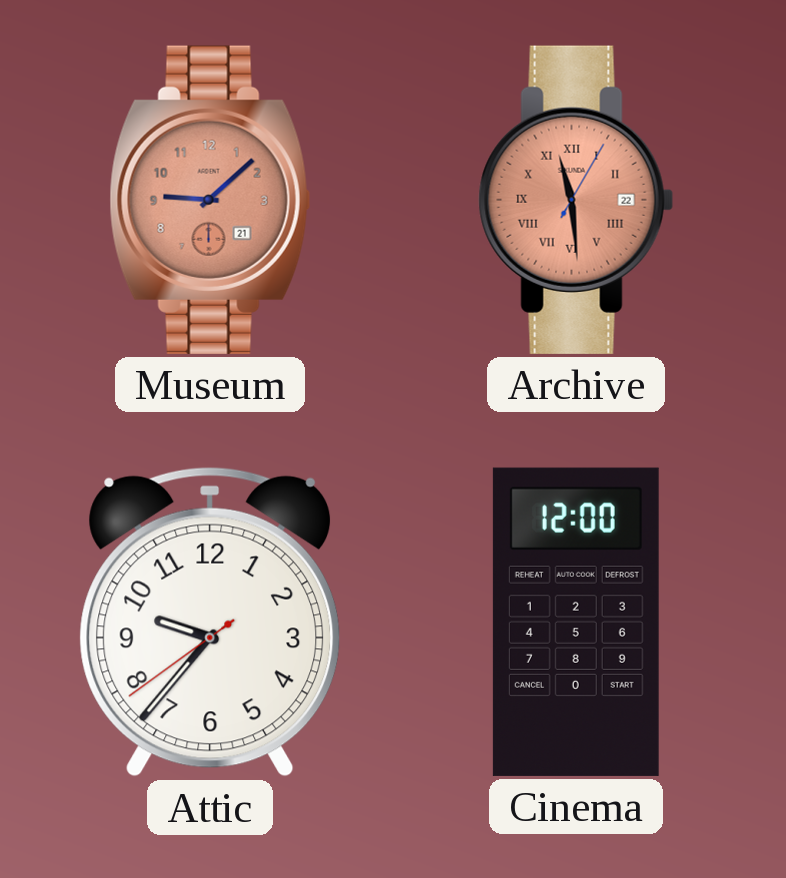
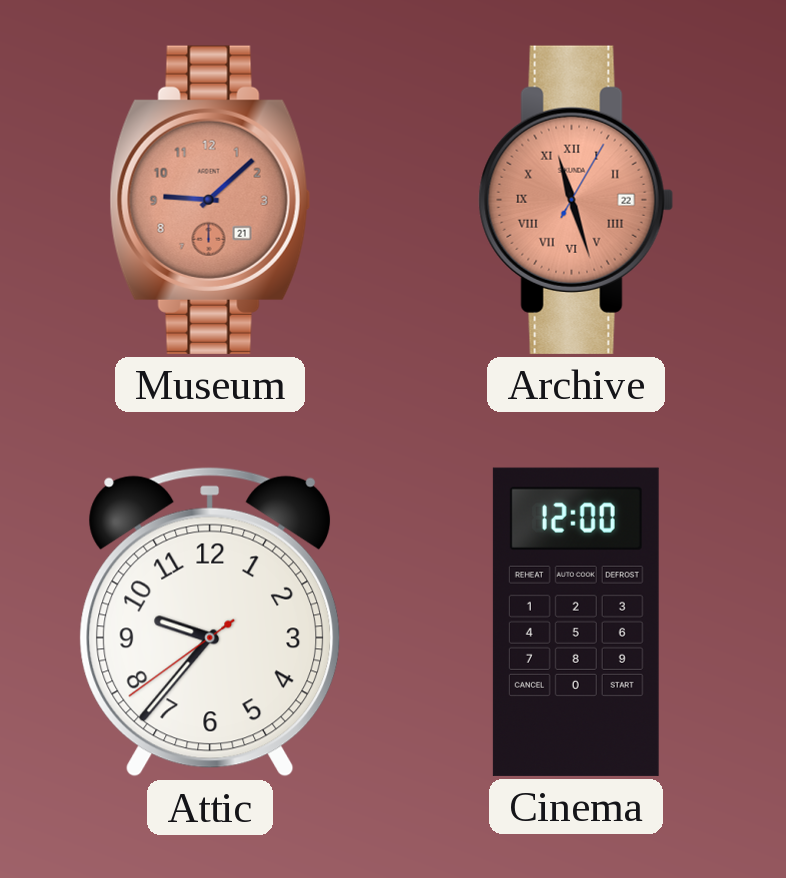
Archive: 11:29 -> 11:27
